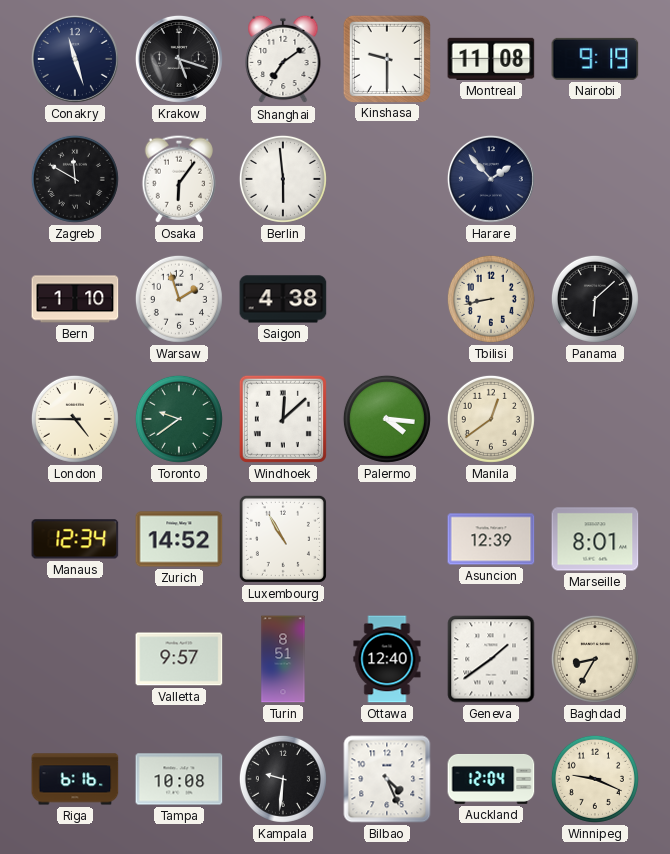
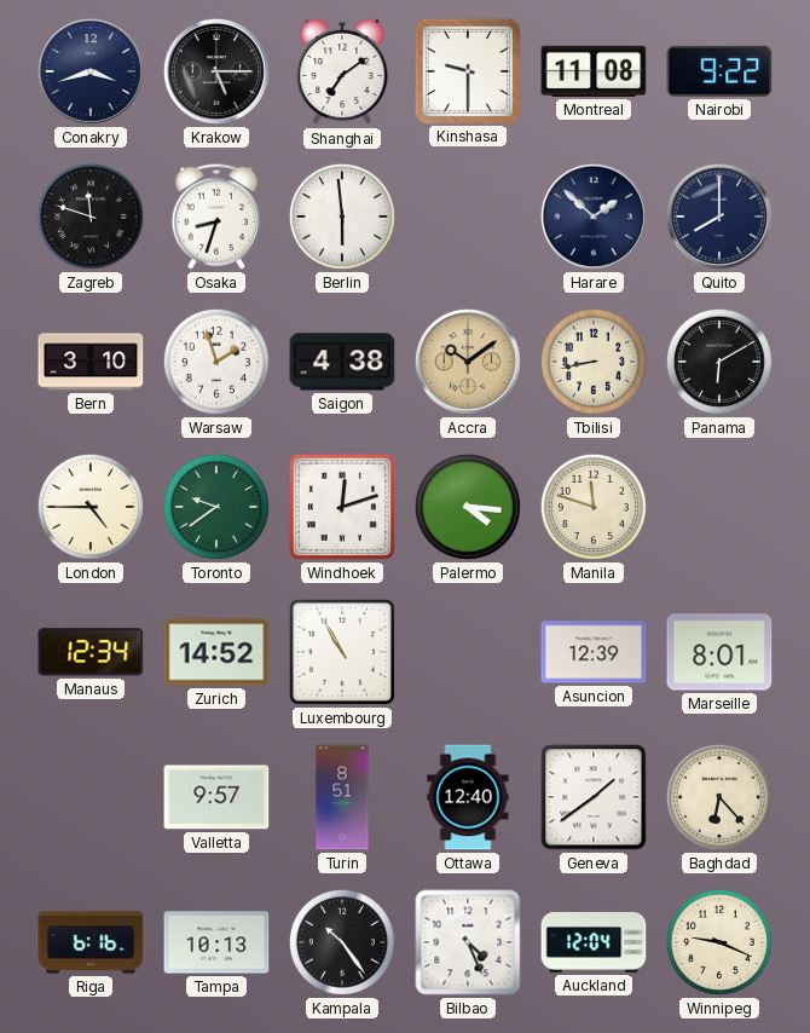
Conakry: 11:27 -> 3:42
Krakow: 5:18 -> 5:15
Nairobi: 9:19 -> 9:22
Zagreb: 11:50 -> 11:48
Osaka: 6:06 -> 8:33
Harare: 1:53 -> 1:52
Quito: none -> 8:00
Bern: 1:10 -> 3:10
Accra: none -> 10:09
Panama: 6:08 -> 6:10
Windhoek: 12:08 -> 12:12
Manila: 12:39 -> 11:48
Baghdad: 8:35 -> 6:23
Tampa: 10:08 -> 10:13
Kampala: 9:31 -> 10:24
